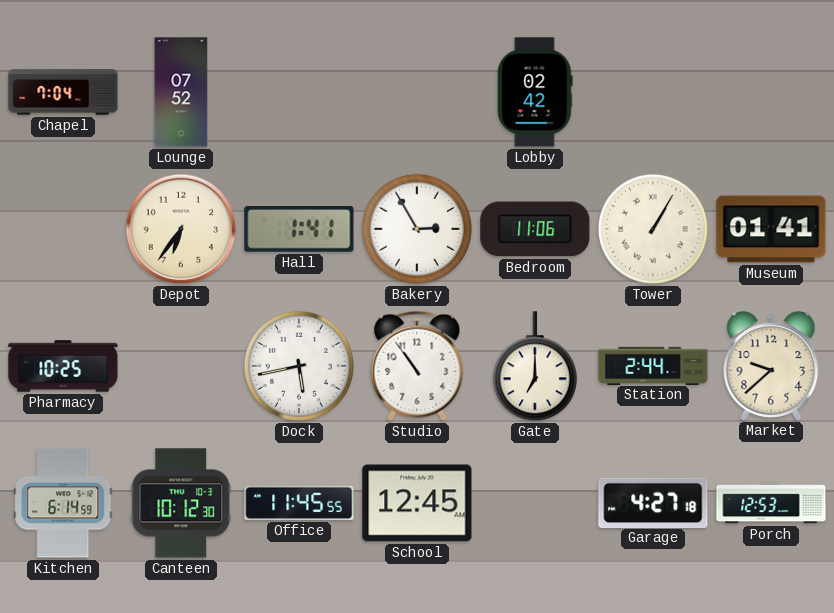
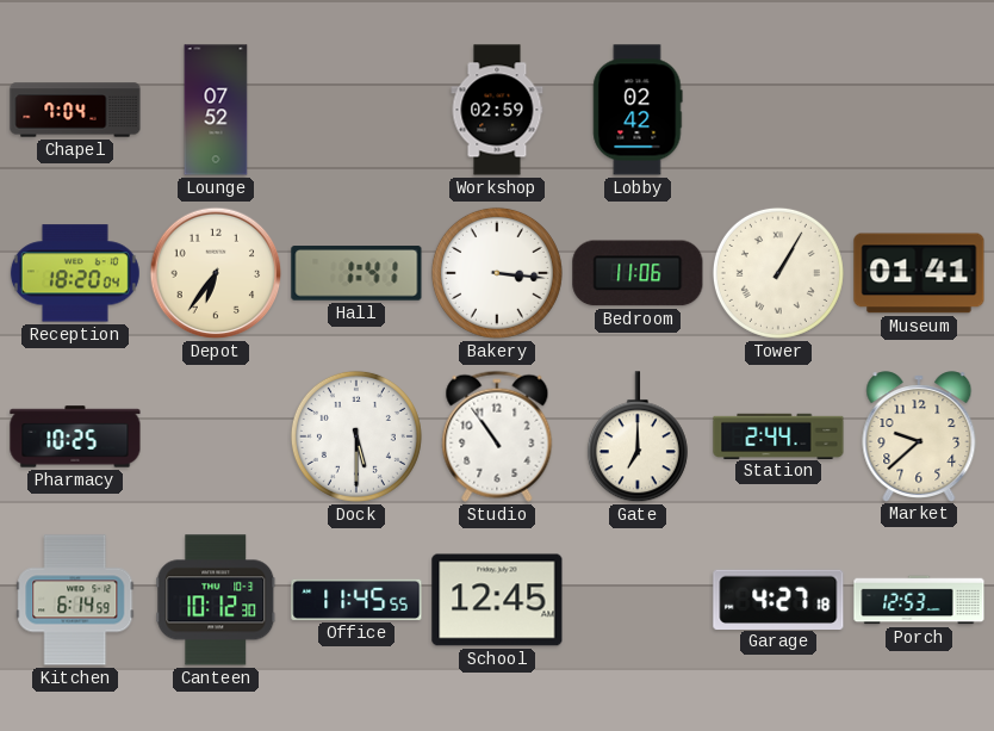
Workshop: none -> 02:59
Reception: none -> 18:20
Bakery: 2:55 -> 3:16
Dock: 5:43 -> 5:30
